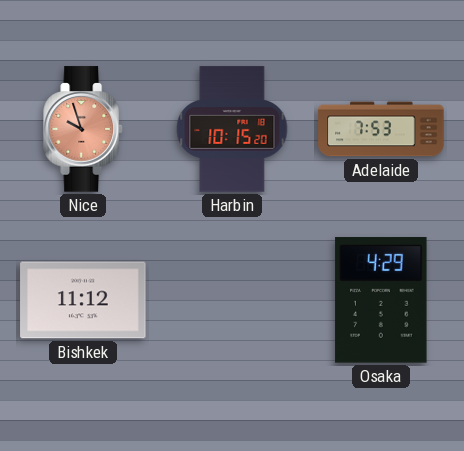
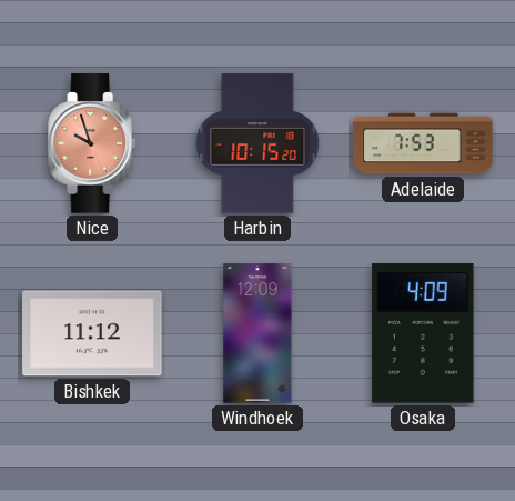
Windhoek: none -> 12:09
Osaka: 4:29 -> 4:09
